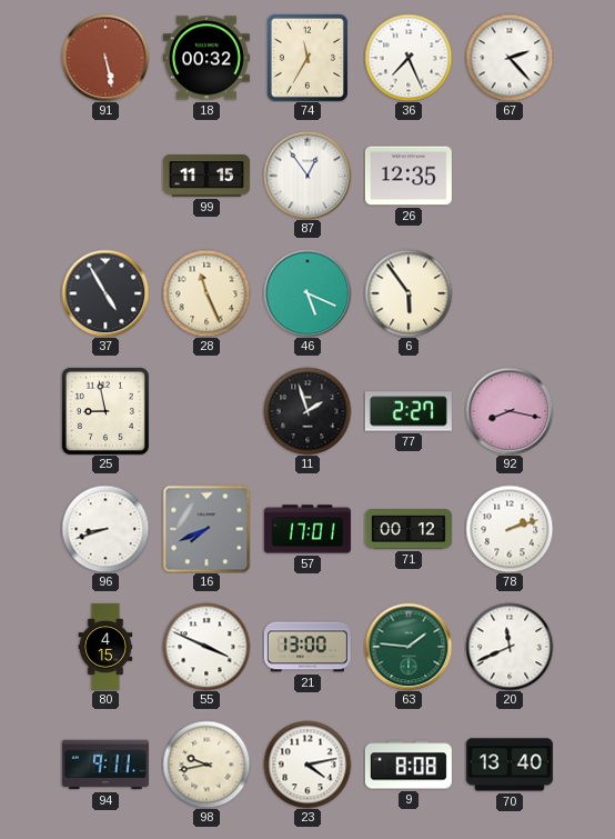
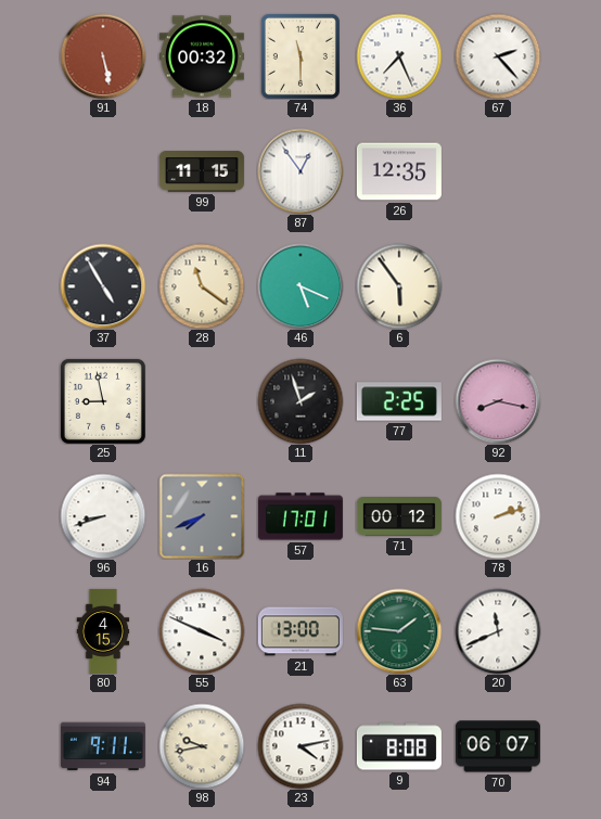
74: 11:35 -> 11:30
28: 11:26 -> 11:21
77: 2:27 -> 2:25
70: 13:40 -> 06:07
